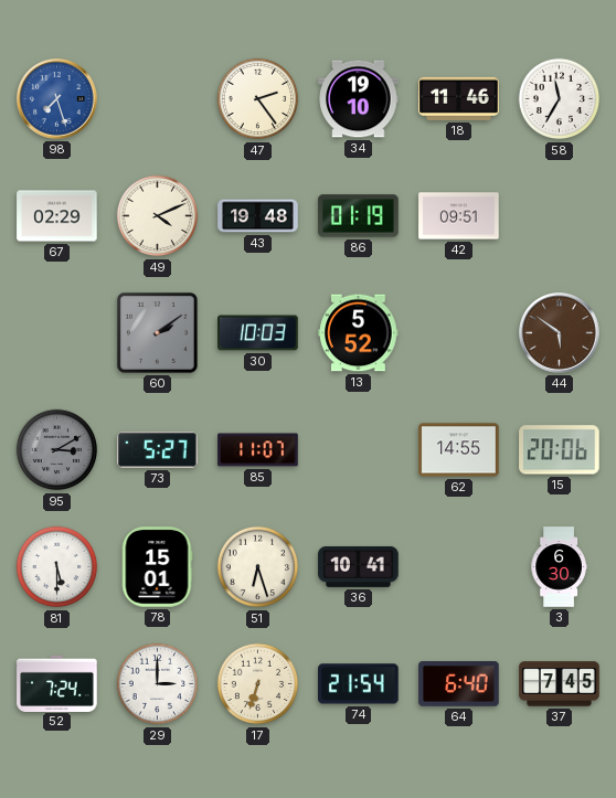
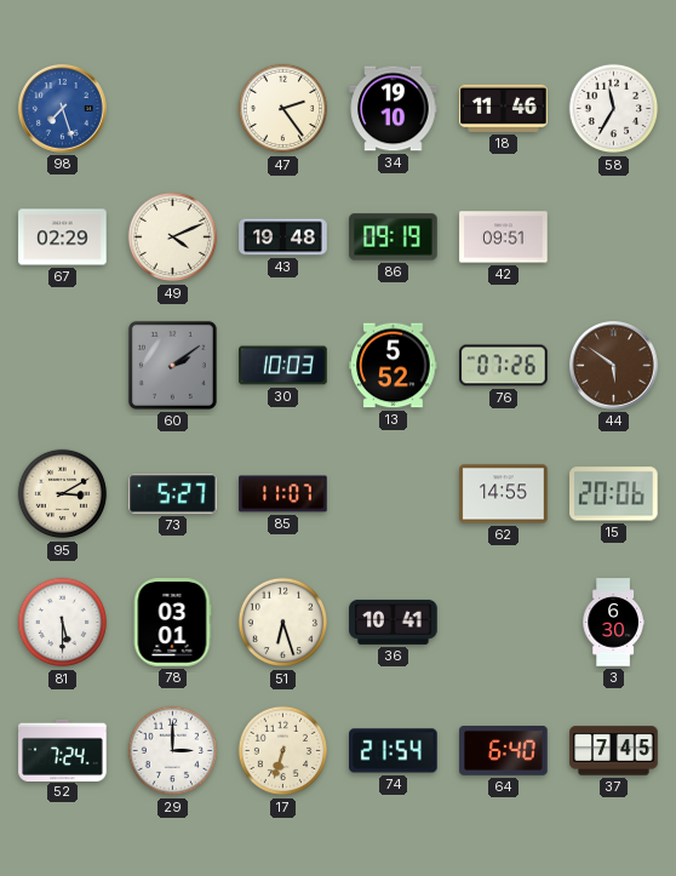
86: 01:19 -> 09:19
76: none -> 07:26
95 dial: grey -> cream
78: 15:01 -> 03:01
